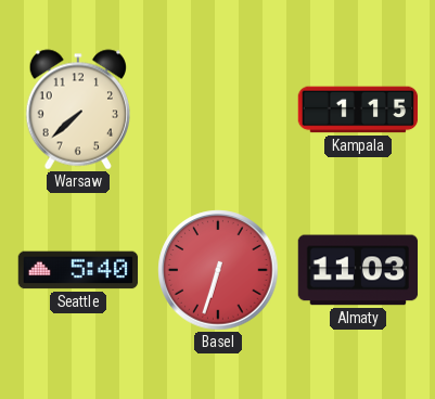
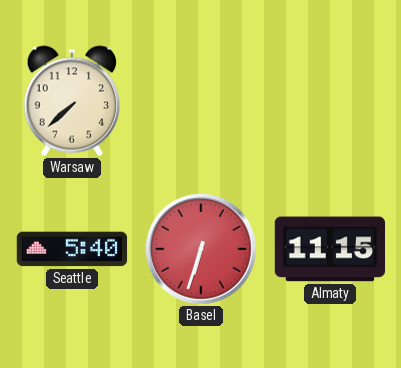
Kampala: 1:15 -> none
Almaty: 11:03 -> 11:15
